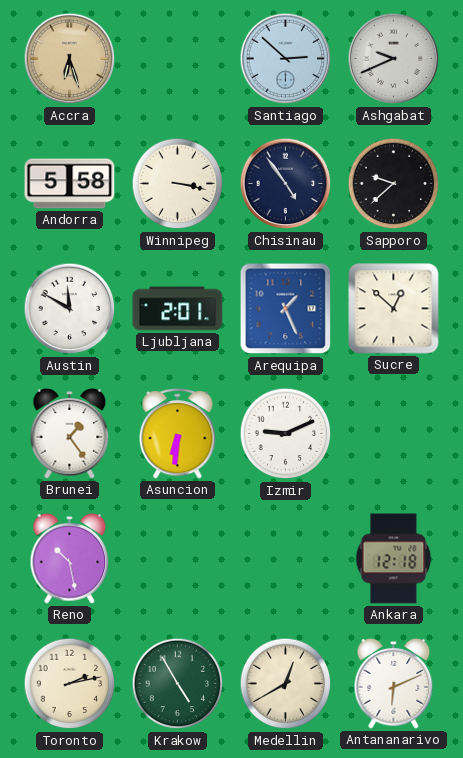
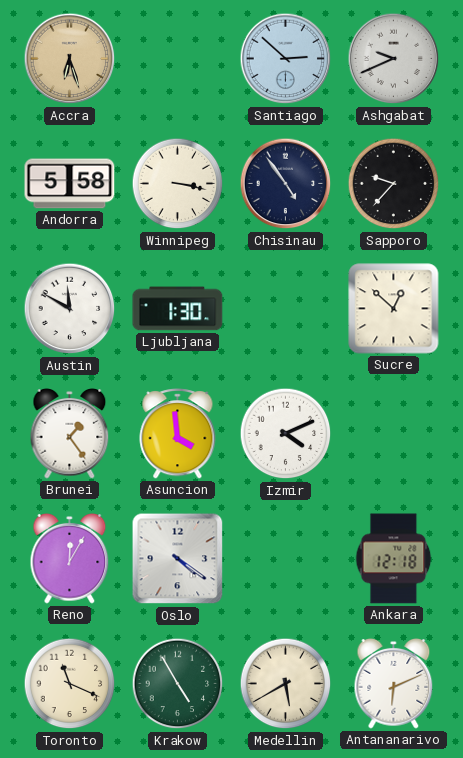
Sapporo: 9:38 -> 9:37
Ljubljana: 2:01 -> 1:30
Arequipa: 1:26 -> none
Asuncion: 6:31 -> 3:59
Izmir: 9:11 -> 4:11
Reno: 10:28 -> 12:05
Oslo: none -> 4:21
Toronto: 2:13 -> 11:19
Medellin: 12:40 -> 5:40
